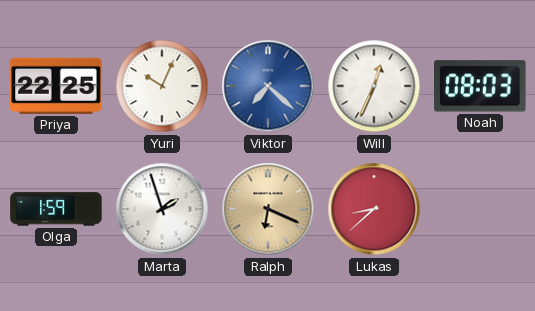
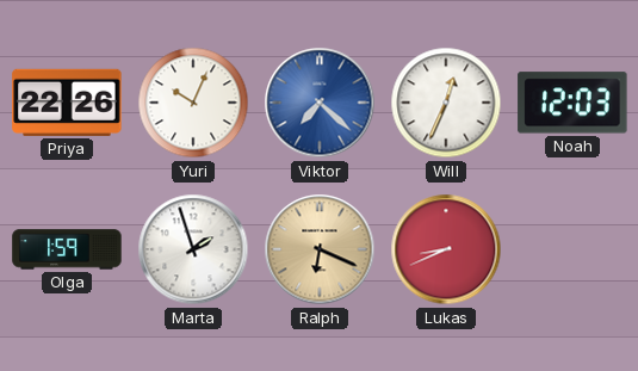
Priya: 22:25 -> 22:26
Noah: 08:03 -> 12:03
Lukas: 8:38 -> 8:41
